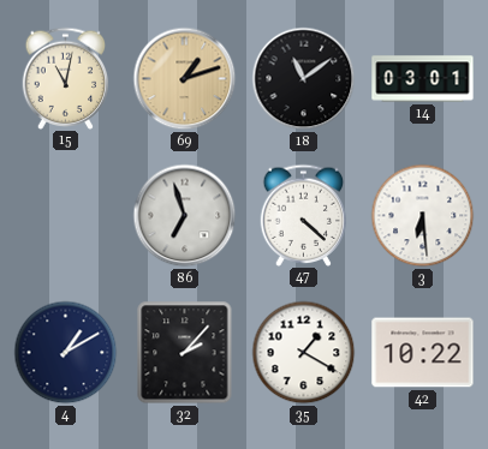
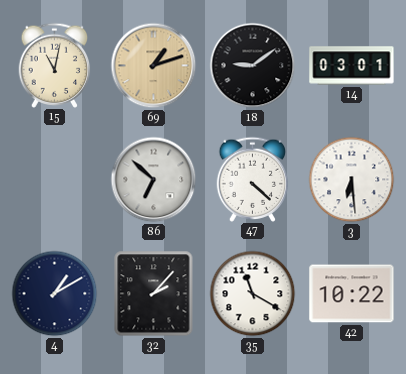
18: 11:09 -> 9:09
86: 6:57 -> 6:52
35: 1:20 -> 11:20
